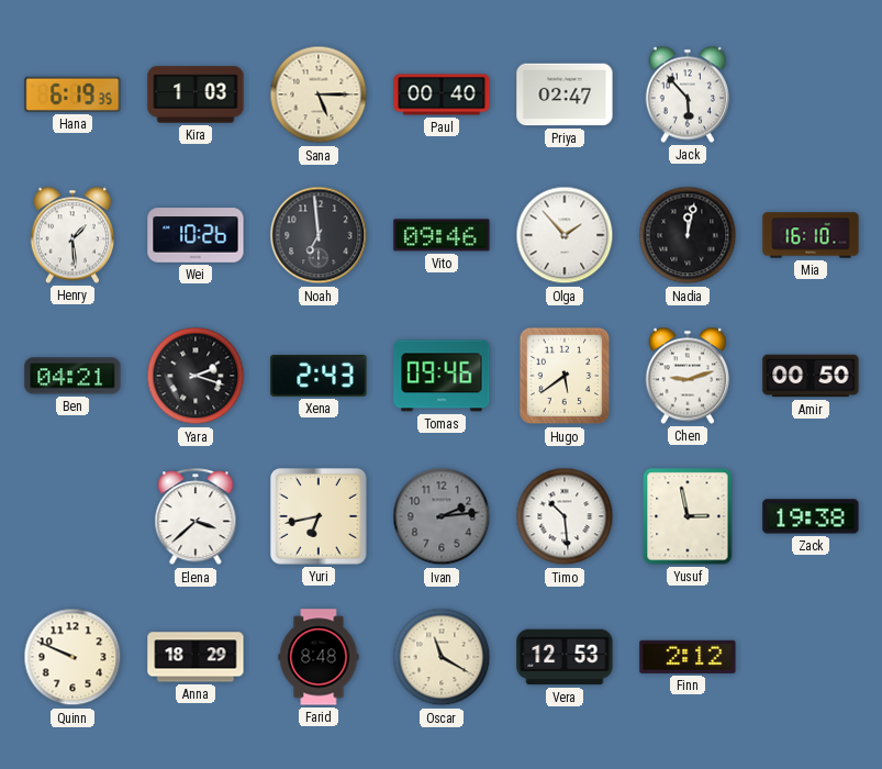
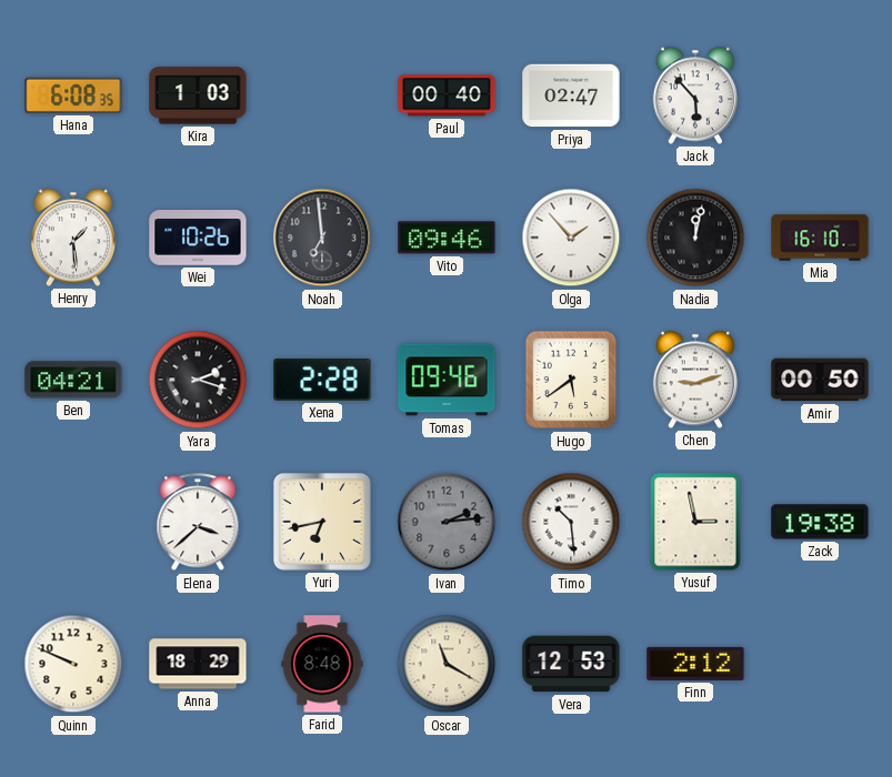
Hana: 6:19 -> 6:08
Sana: 5:15 -> none
Xena: 2:43 -> 2:28
